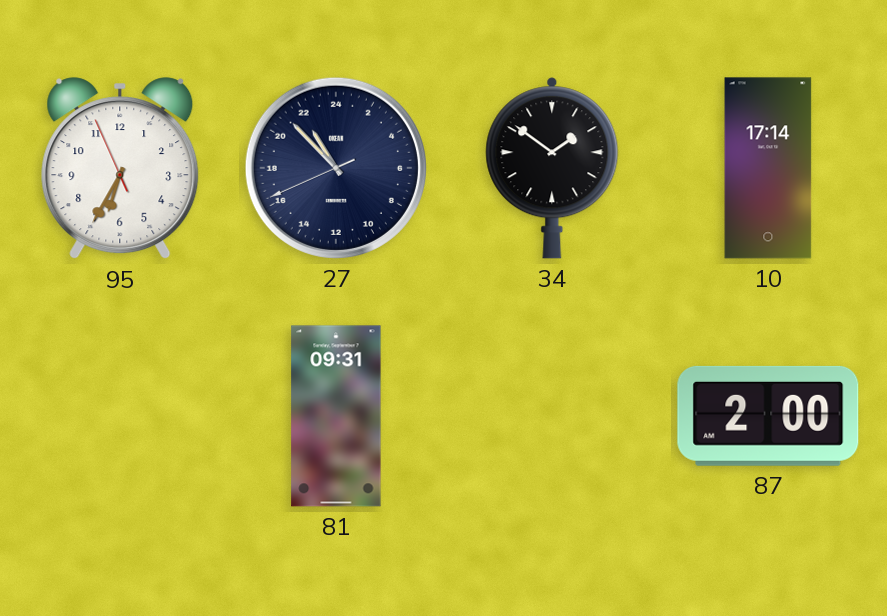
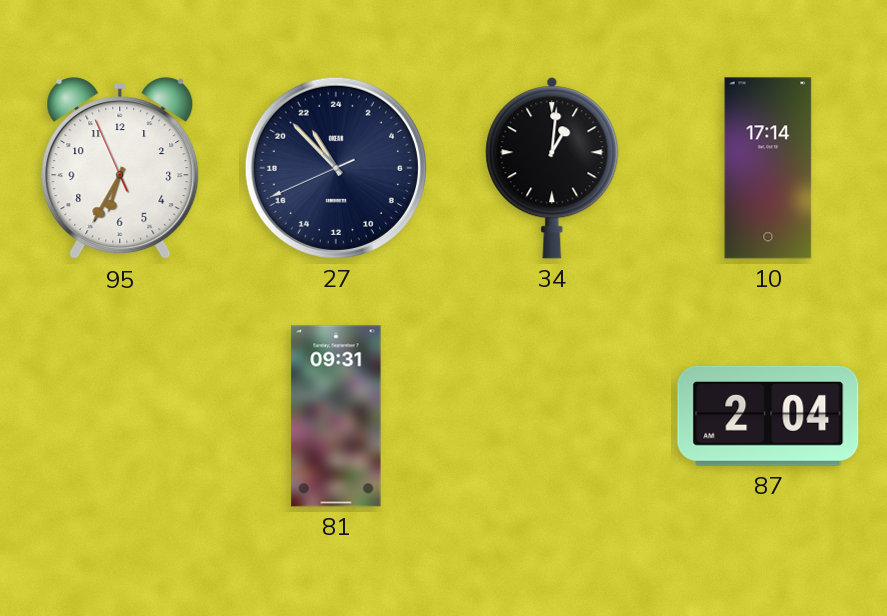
34: 1:51 -> 1:01
87: 2:00 -> 2:04
